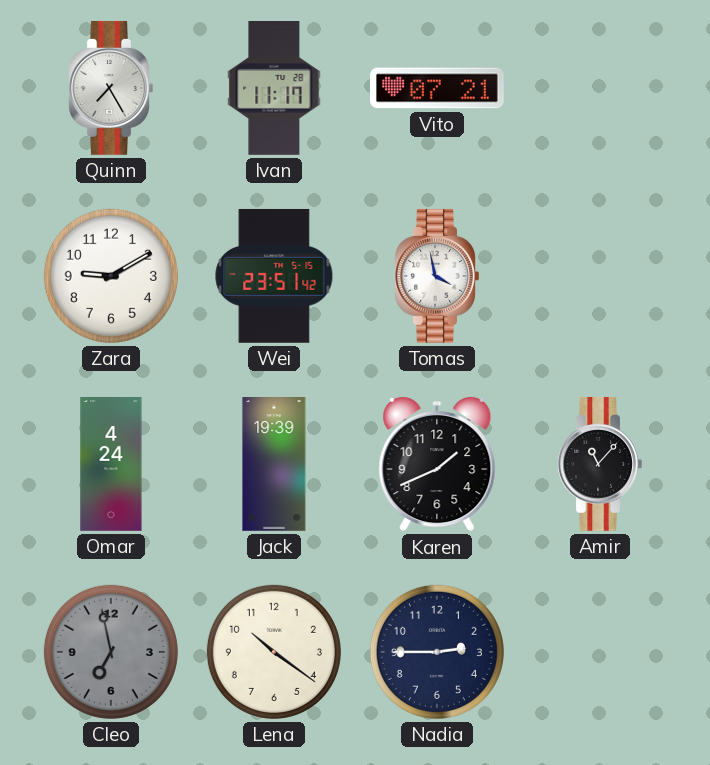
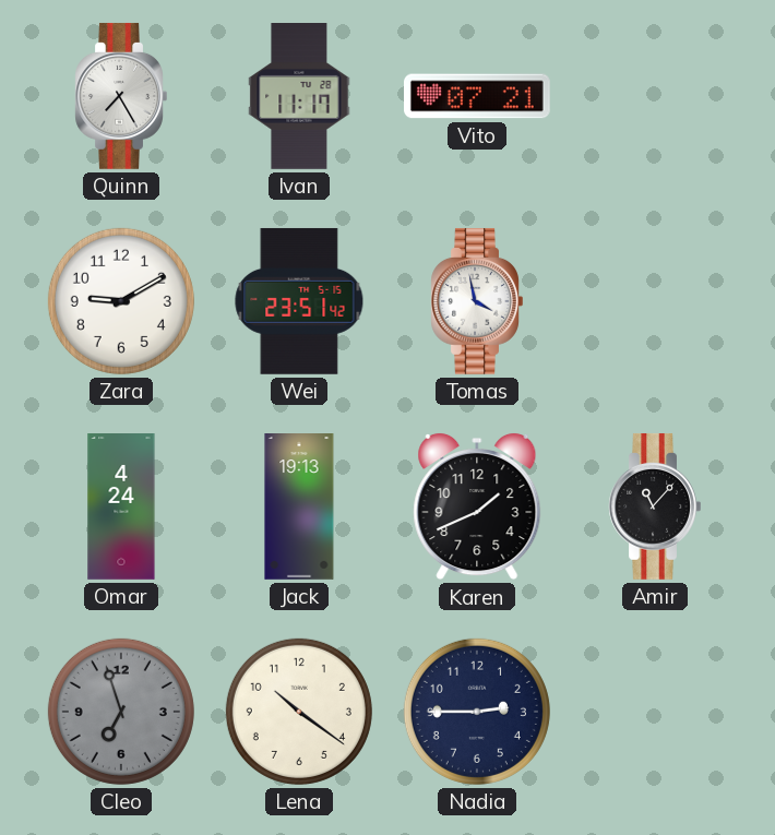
Jack: 19:39 -> 19:13
Cleo: 6:58 -> 6:57
